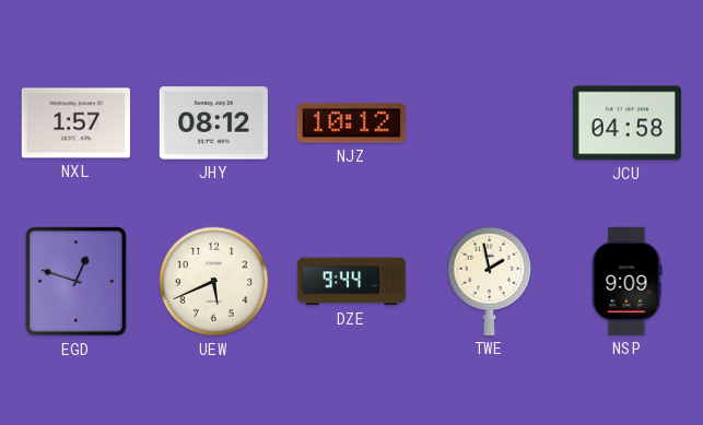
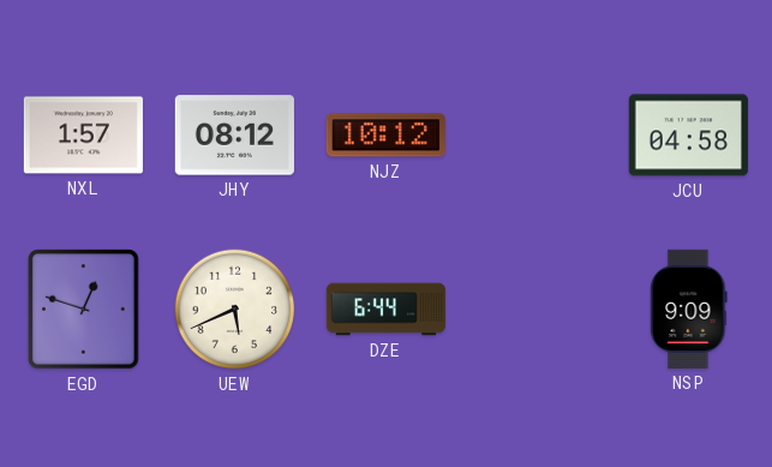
DZE: 9:44 -> 6:44
TWE: 1:58 -> none
